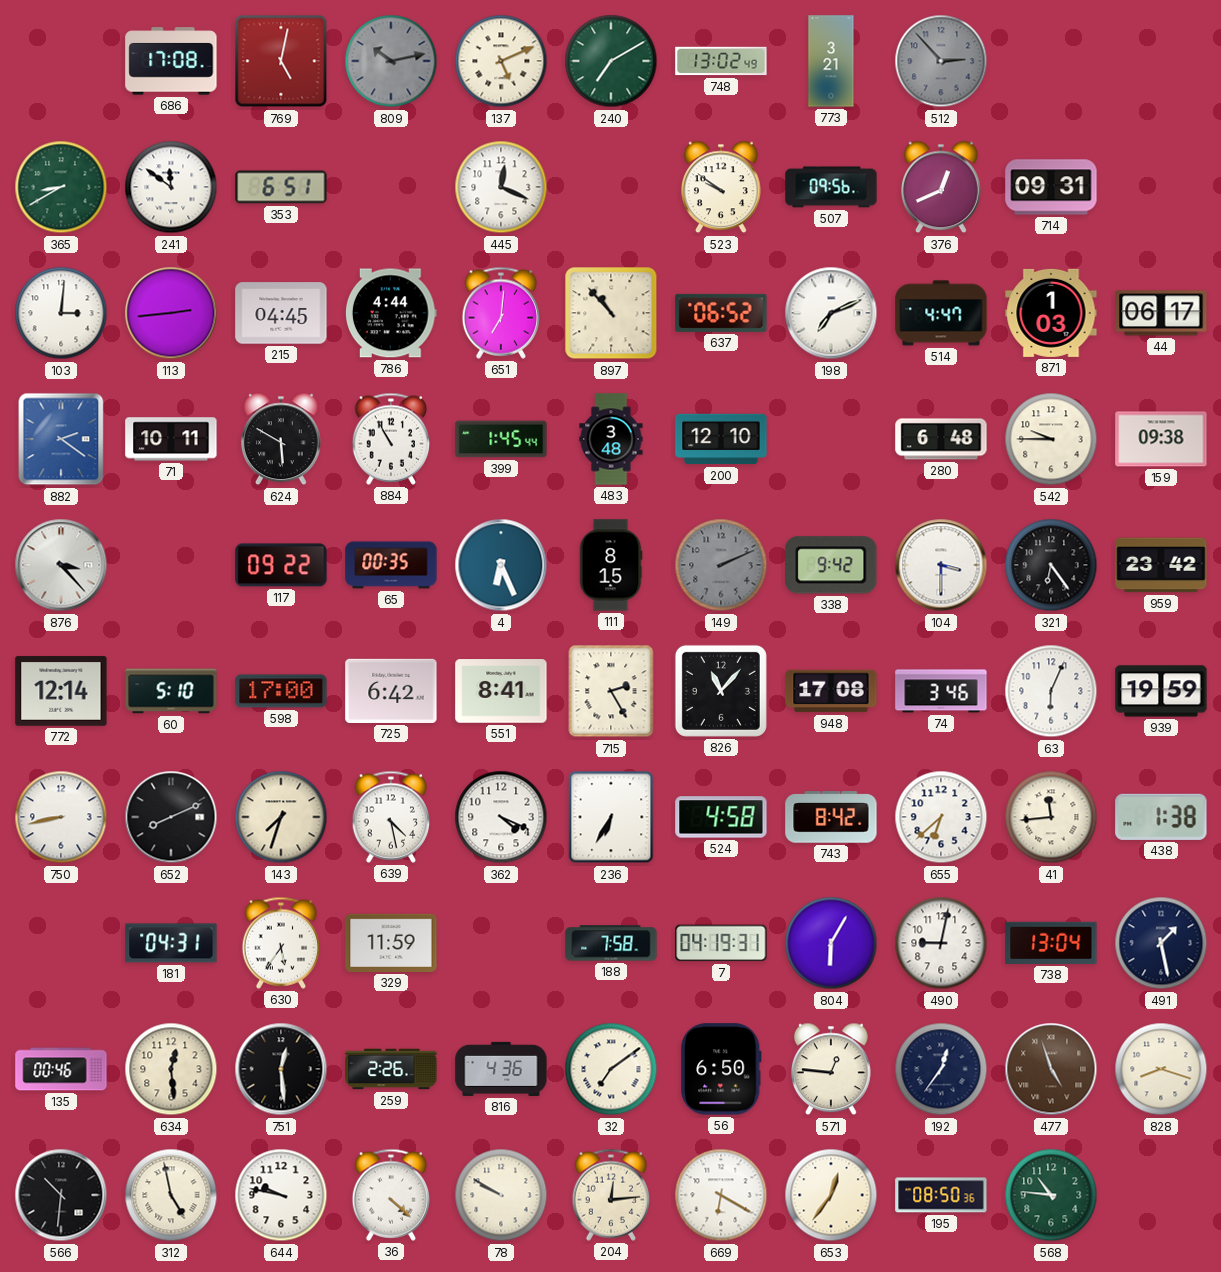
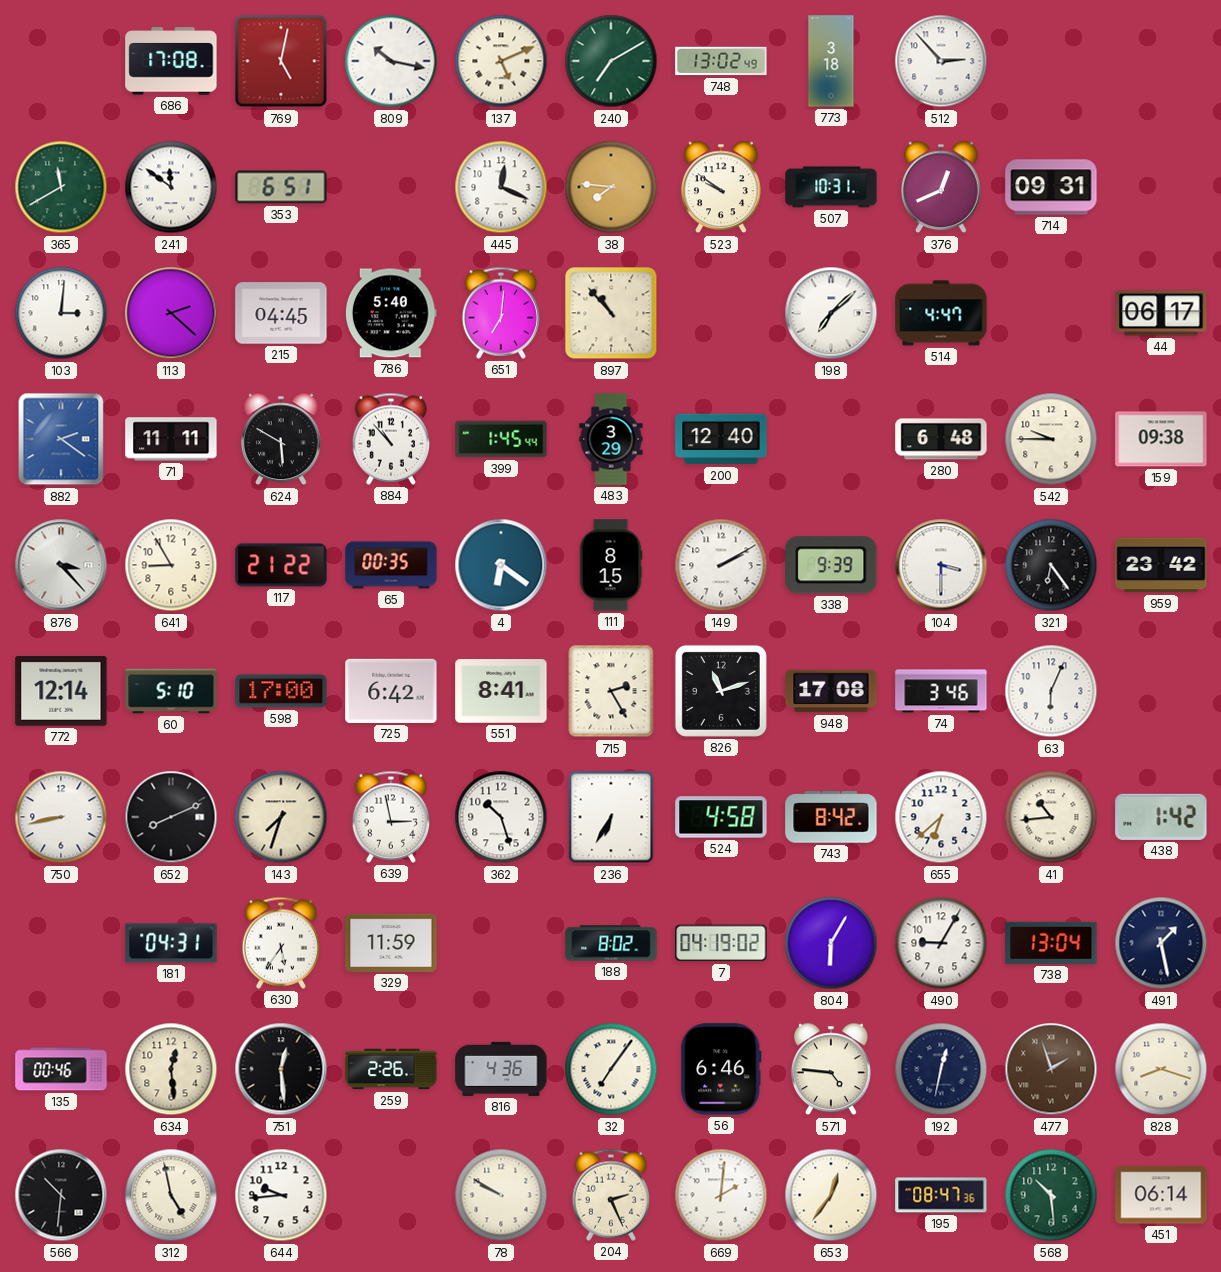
809: 10:13 -> 10:17
809 dial: grey -> white
773: 3:21 -> 3:18
512 dial: grey -> white
365: 8:40 -> 11:40
38: none -> 7:46
507: 09:56 -> 10:31
113: 2:44 -> 2:22
786: 4:44 -> 5:40
637: 06:52 -> none
198: 7:11 -> 7:08
871: 1:03 -> none
71: 10:11 -> 11:11
884: 10:55 -> 10:53
483: 3:48 -> 3:29
200: 12:10 -> 12:40
641: none -> 8:55
117: 09:22 -> 21:22
4: 6:26 -> 6:21
149: 2:11 -> 2:10
149 dial: grey -> white
338: 9:42 -> 9:39
826: 11:07 -> 11:12
939: 19:59 -> none
639: 4:28 -> 2:58
362: 4:19 -> 10:27
41: 11:44 -> 10:44
438: 1:38 -> 1:42
188: 7:58 -> 8:02
7: 04:19:31 -> 04:19:02
490: 9:02 -> 9:05
32: 7:09 -> 7:06
56: 6:50 -> 6:46
571: 12:46 -> 4:46
192: 12:36 -> 12:32
477: 4:57 -> 1:57
644: 9:47 -> 9:44
36: 4:22 -> none
204: 12:14 -> 2:26
669: 6:20 -> 2:01
195: 08:50 -> 08:47
568: 10:46 -> 10:29
451: none -> 06:14
